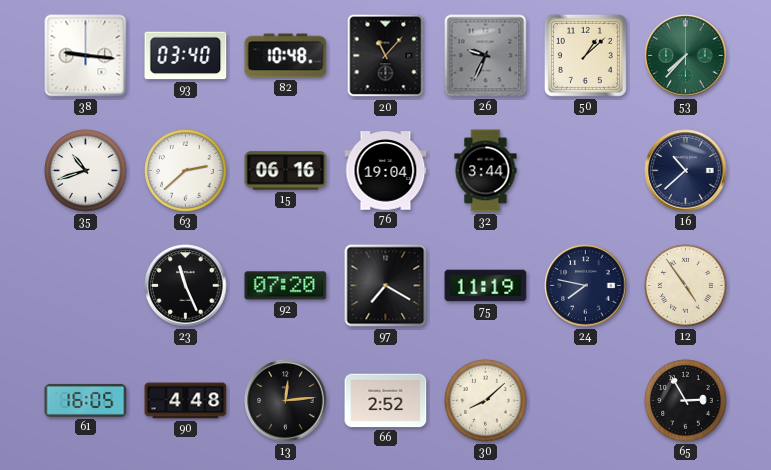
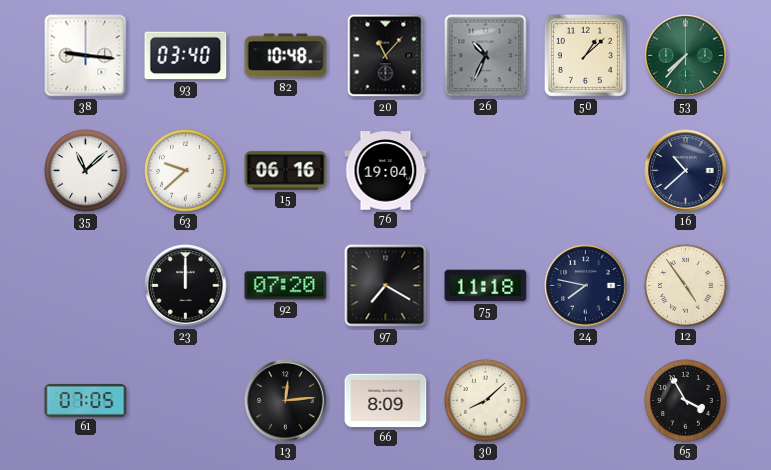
26: 9:34 -> 10:34
35: 10:42 -> 11:08
63: 2:38 -> 9:38
32: 3:44 -> none
23: 11:26 -> 12:00
75: 11:19 -> 11:18
61: 16:05 -> 07:05
90: 4:48 -> none
66: 2:52 -> 8:09
65: 2:55 -> 3:55
